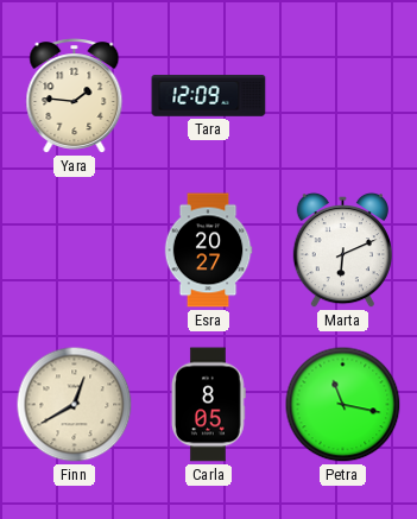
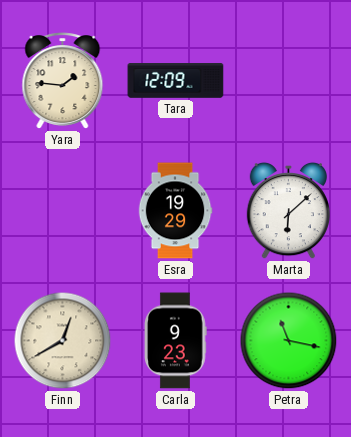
Esra: 20:27 -> 19:29
Marta: 6:11 -> 6:08
Carla: 8:05 -> 9:23
